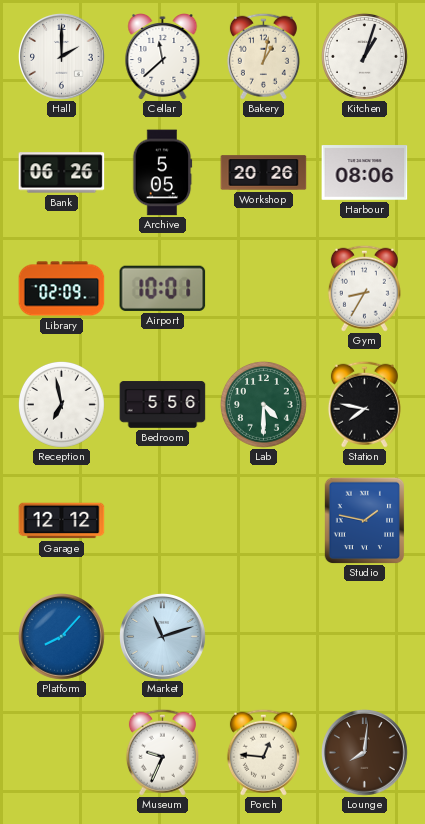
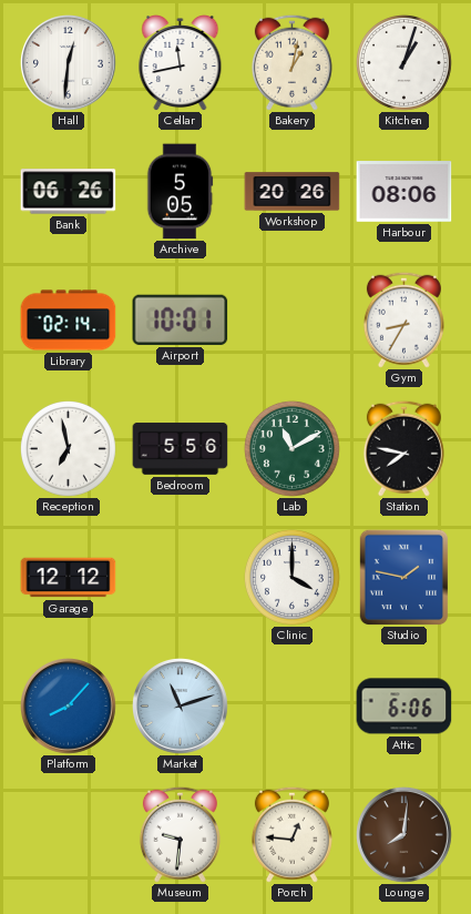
Hall: 2:00 -> 12:31
Cellar: 11:38 -> 11:43
Library: 02:09 -> 02:14
Lab: 4:30 -> 11:10
Clinic: none -> 4:00
Attic: none -> 6:06
Museum: 9:34 -> 9:31
